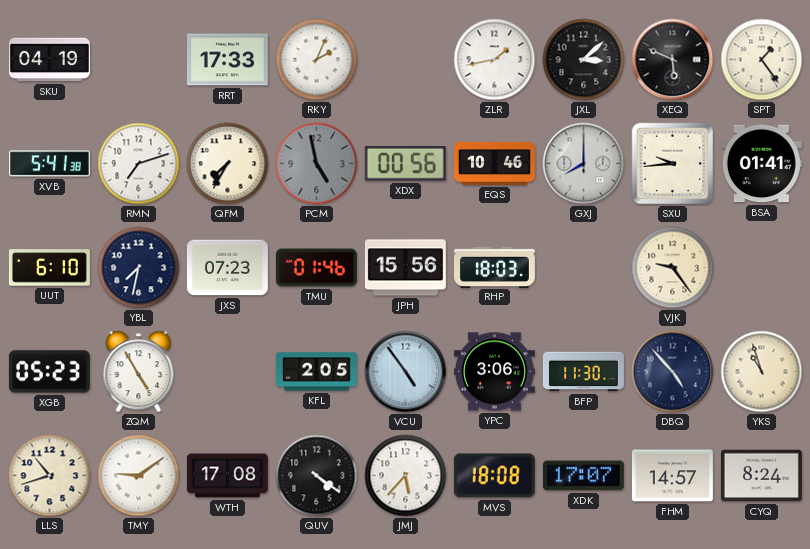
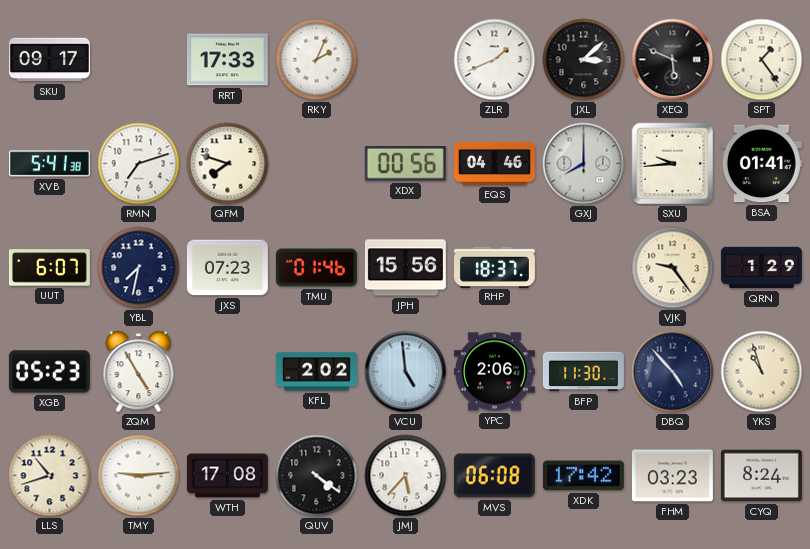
SKU: 04:19 -> 09:17
ZLR: 1:43 -> 1:41
QFM: 7:35 -> 7:48
PCM: 4:58 -> none
EQS: 10:46 -> 04:46
UUT: 6:10 -> 6:07
RHP: 18:03 -> 18:37
QRN: none -> 1:29
KFL: 2:05 -> 2:02
VCU: 4:54 -> 4:59
YPC: 3:06 -> 2:06
TMY: 9:09 -> 9:14
MVS: 18:08 -> 06:08
XDK: 17:07 -> 17:42
FHM: 14:57 -> 03:23
